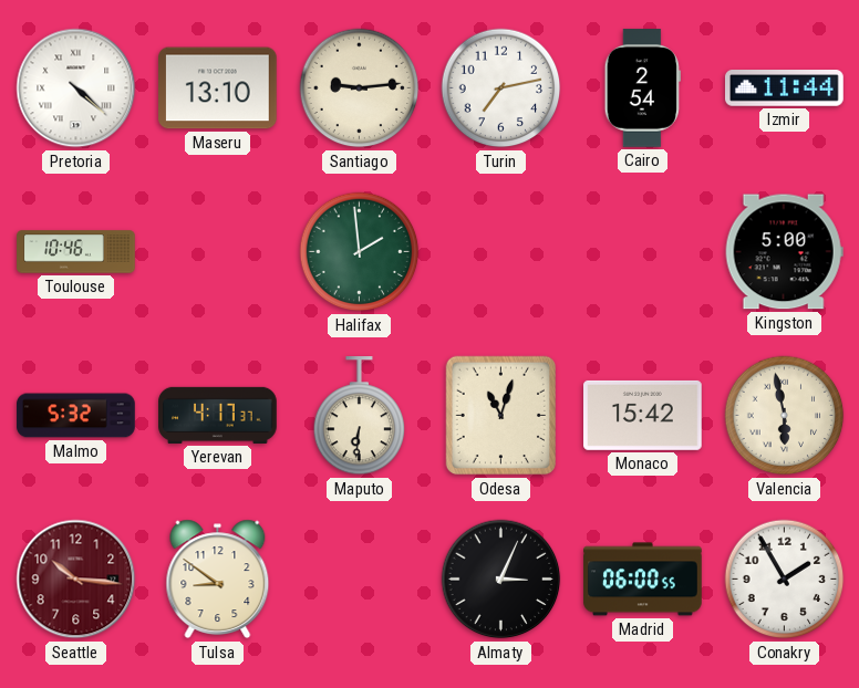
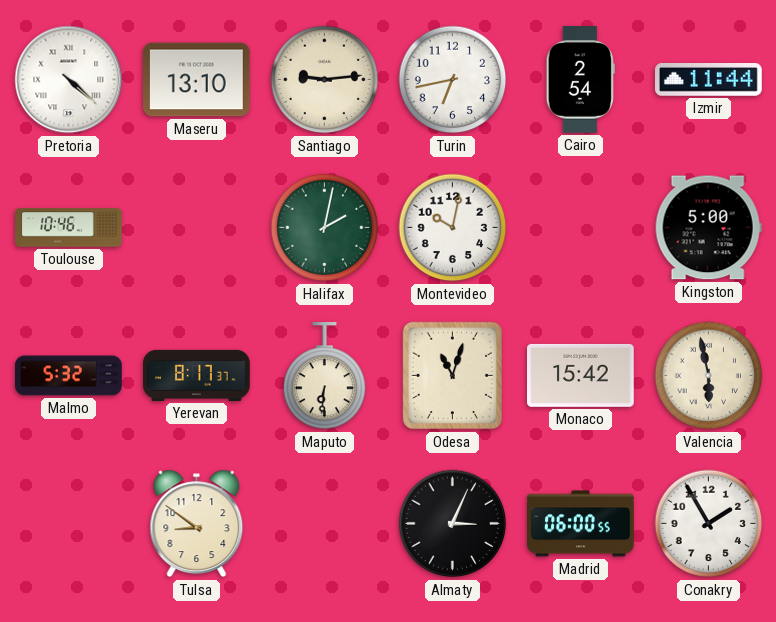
Turin: 7:13 -> 6:43
Halifax: 1:59 -> 2:02
Montevideo: none -> 10:02
Yerevan: 4:17 -> 8:17
Seattle: 10:16 -> none
